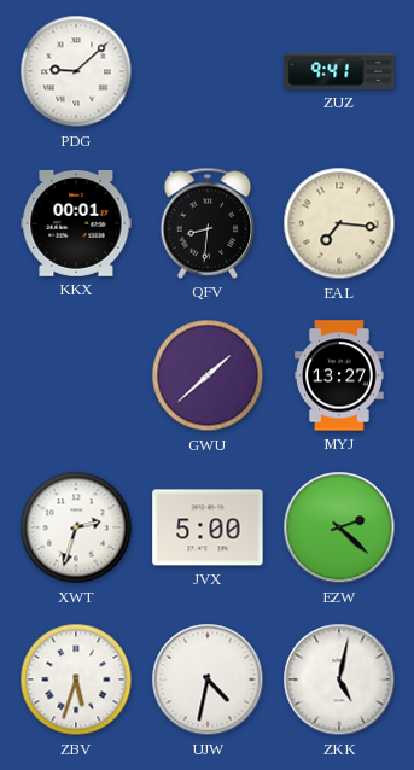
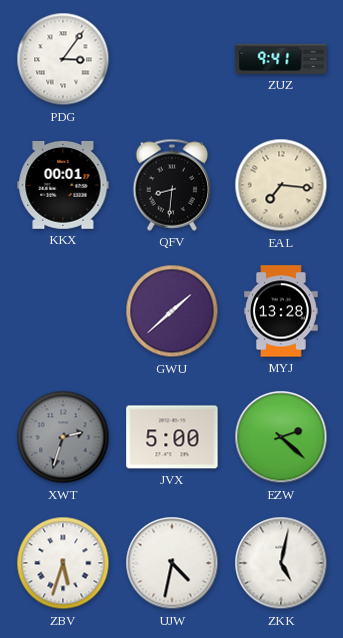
PDG: 9:08 -> 3:06
MYJ: 13:27 -> 13:28
XWT dial: white -> grey
